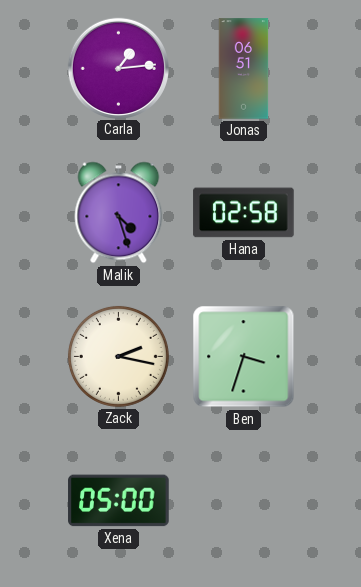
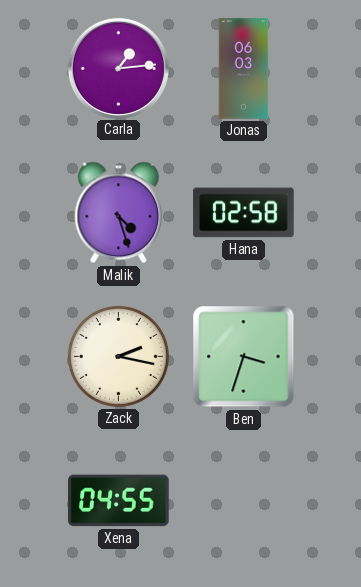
Jonas: 06:51 -> 06:03
Xena: 05:00 -> 04:55
